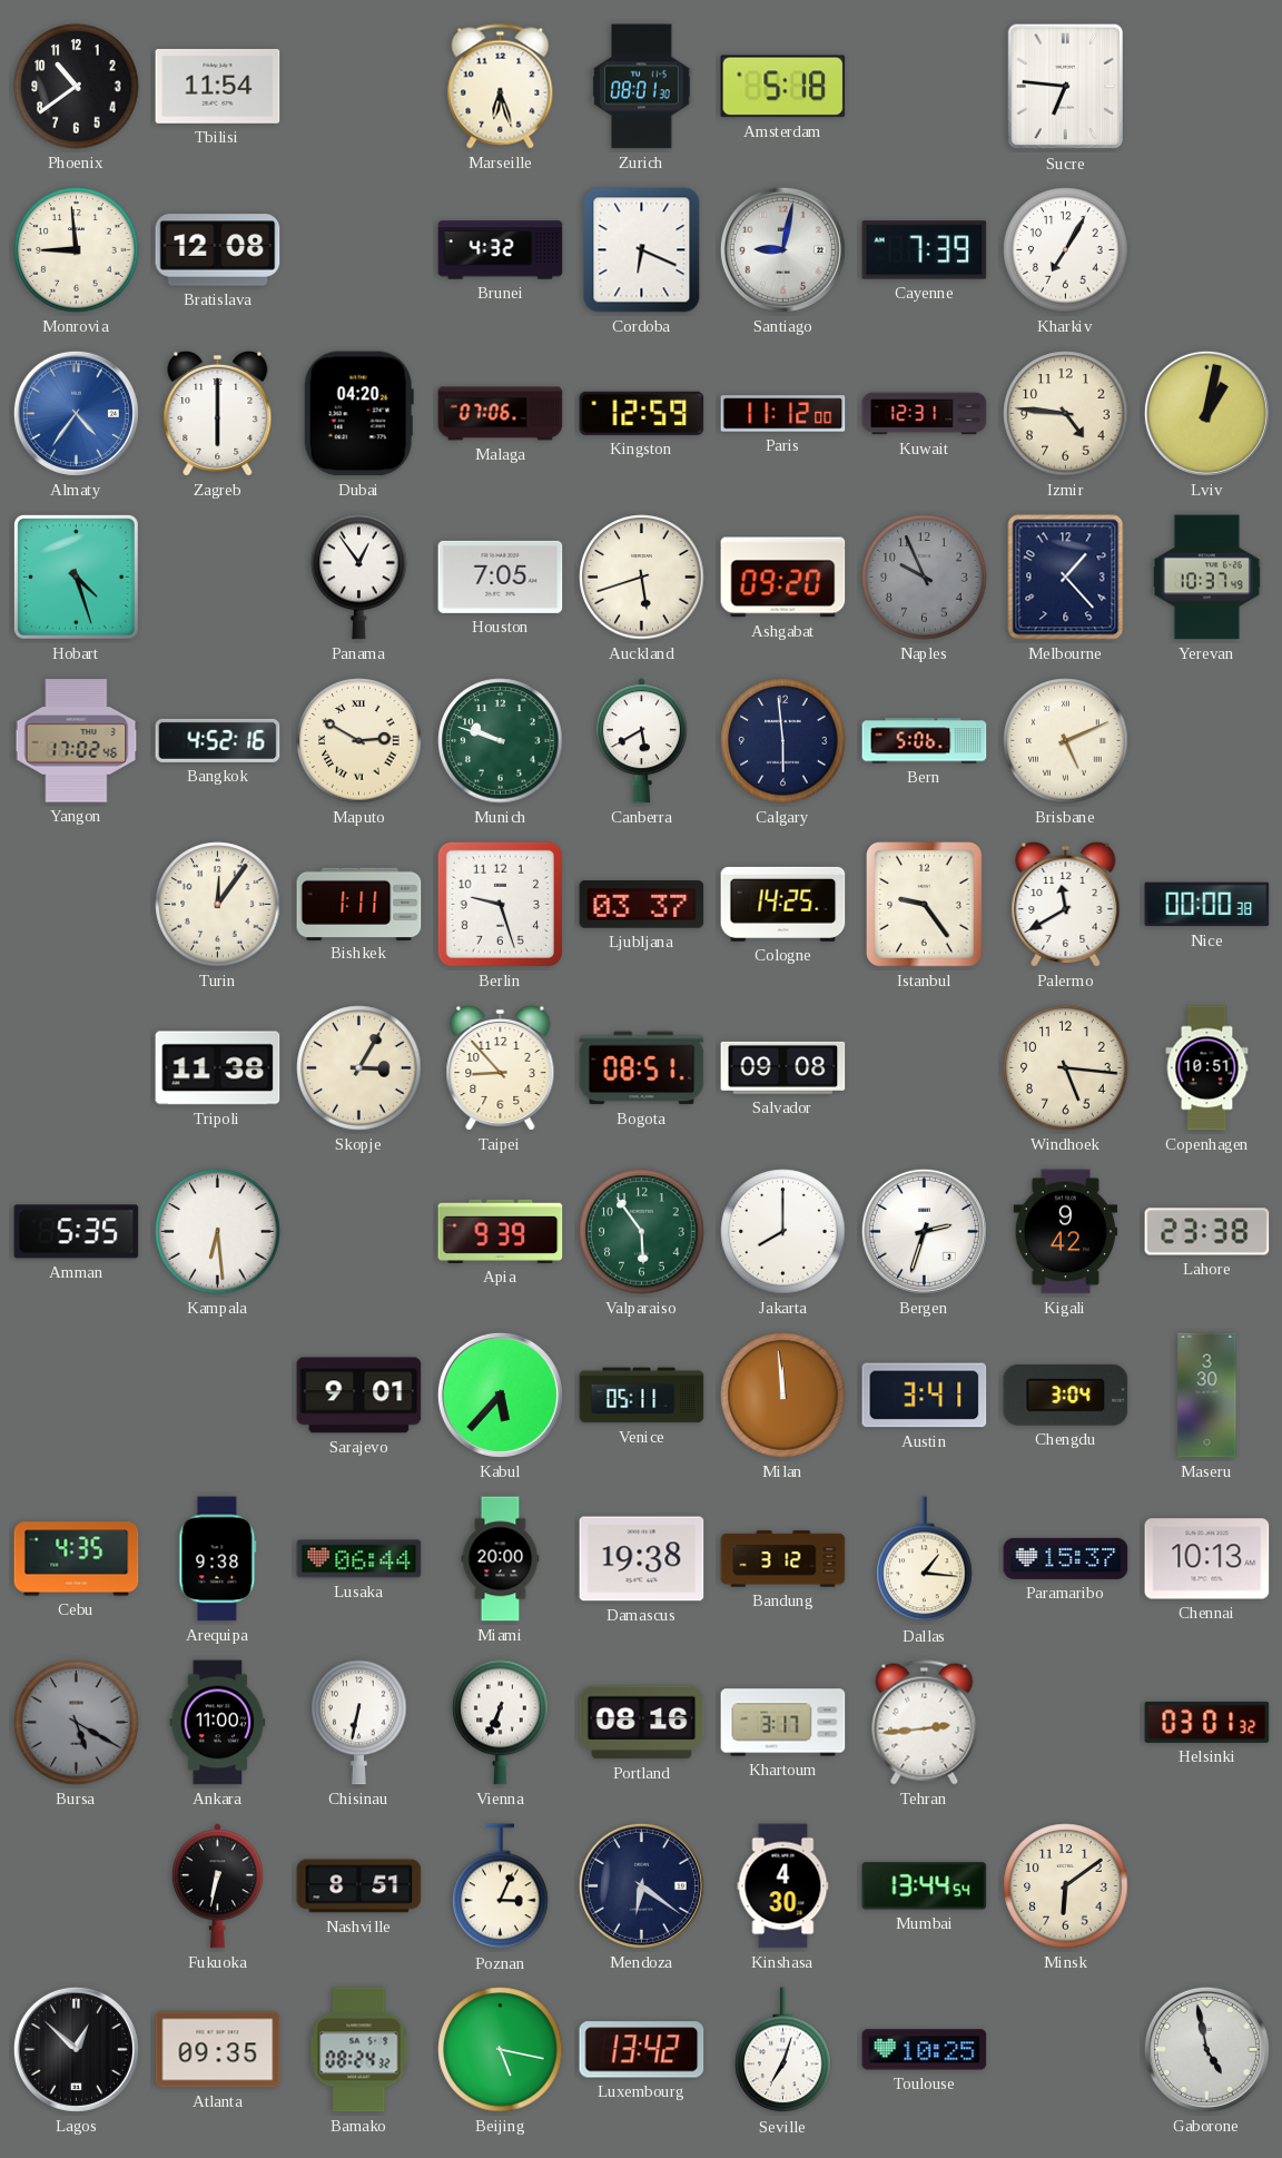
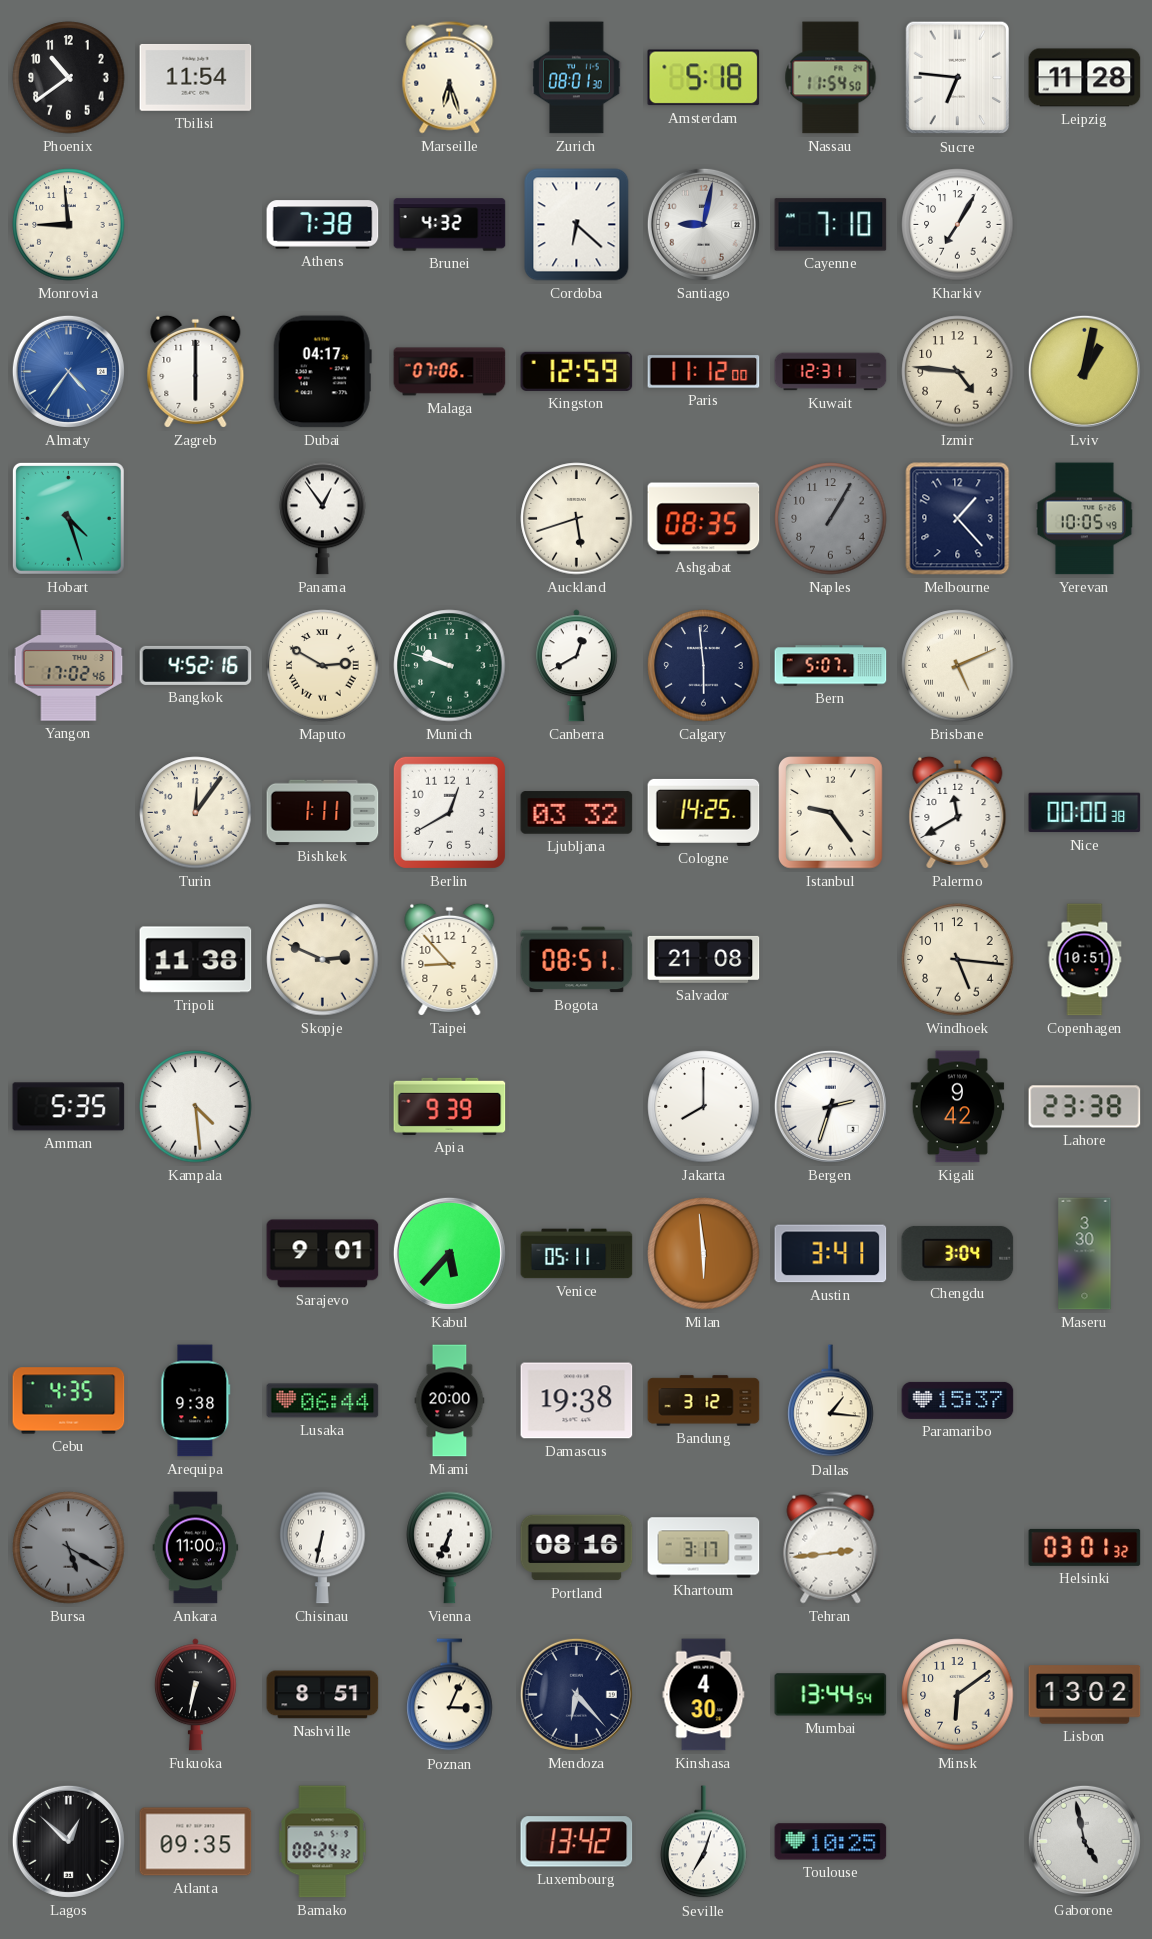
Nassau: none -> 11:54
Leipzig: none -> 11:28
Bratislava: 12:08 -> none
Athens: none -> 7:38
Cordoba: 6:19 -> 6:22
Cayenne: 7:39 -> 7:10
Dubai: 04:20 -> 04:17
Houston: 7:05 -> none
Ashgabat: 09:20 -> 08:35
Naples: 9:56 -> 1:05
Yerevan: 10:37 -> 10:05
Canberra: 5:40 -> 12:40
Bern: 5:06 -> 5:07
Berlin: 9:27 -> 12:40
Ljubljana: 03:37 -> 03:32
Skopje: 3:05 -> 2:49
Salvador: 09:08 -> 21:08
Kampala: 6:29 -> 4:29
Valparaiso: 5:54 -> none
Milan: 11:59 -> 5:59
Chennai: 10:13 -> none
Mendoza: 6:21 -> 6:23
Lisbon: none -> 13:02
Beijing: 5:17 -> none
